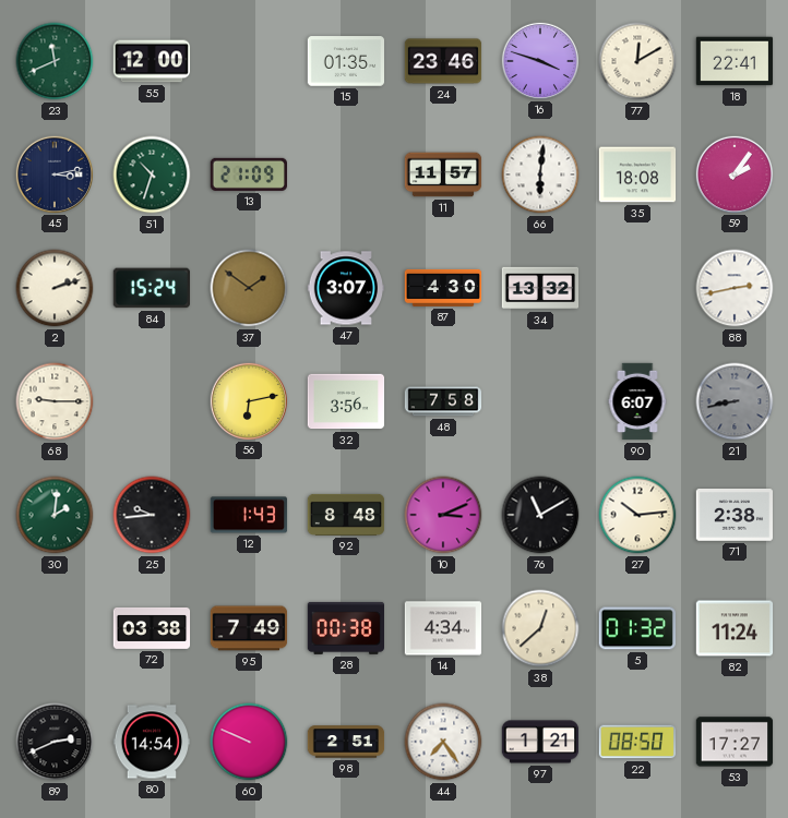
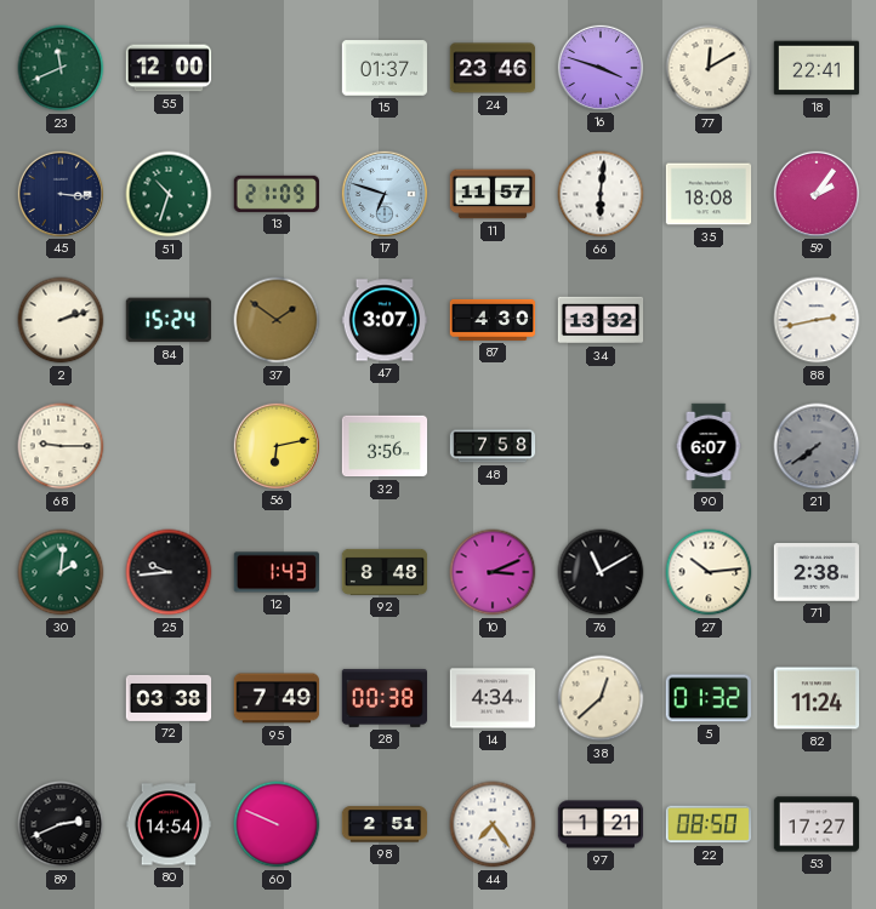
15: 01:35 -> 01:37
45: 3:13 -> 3:16
17: none -> 6:48
21: 8:43 -> 7:39
